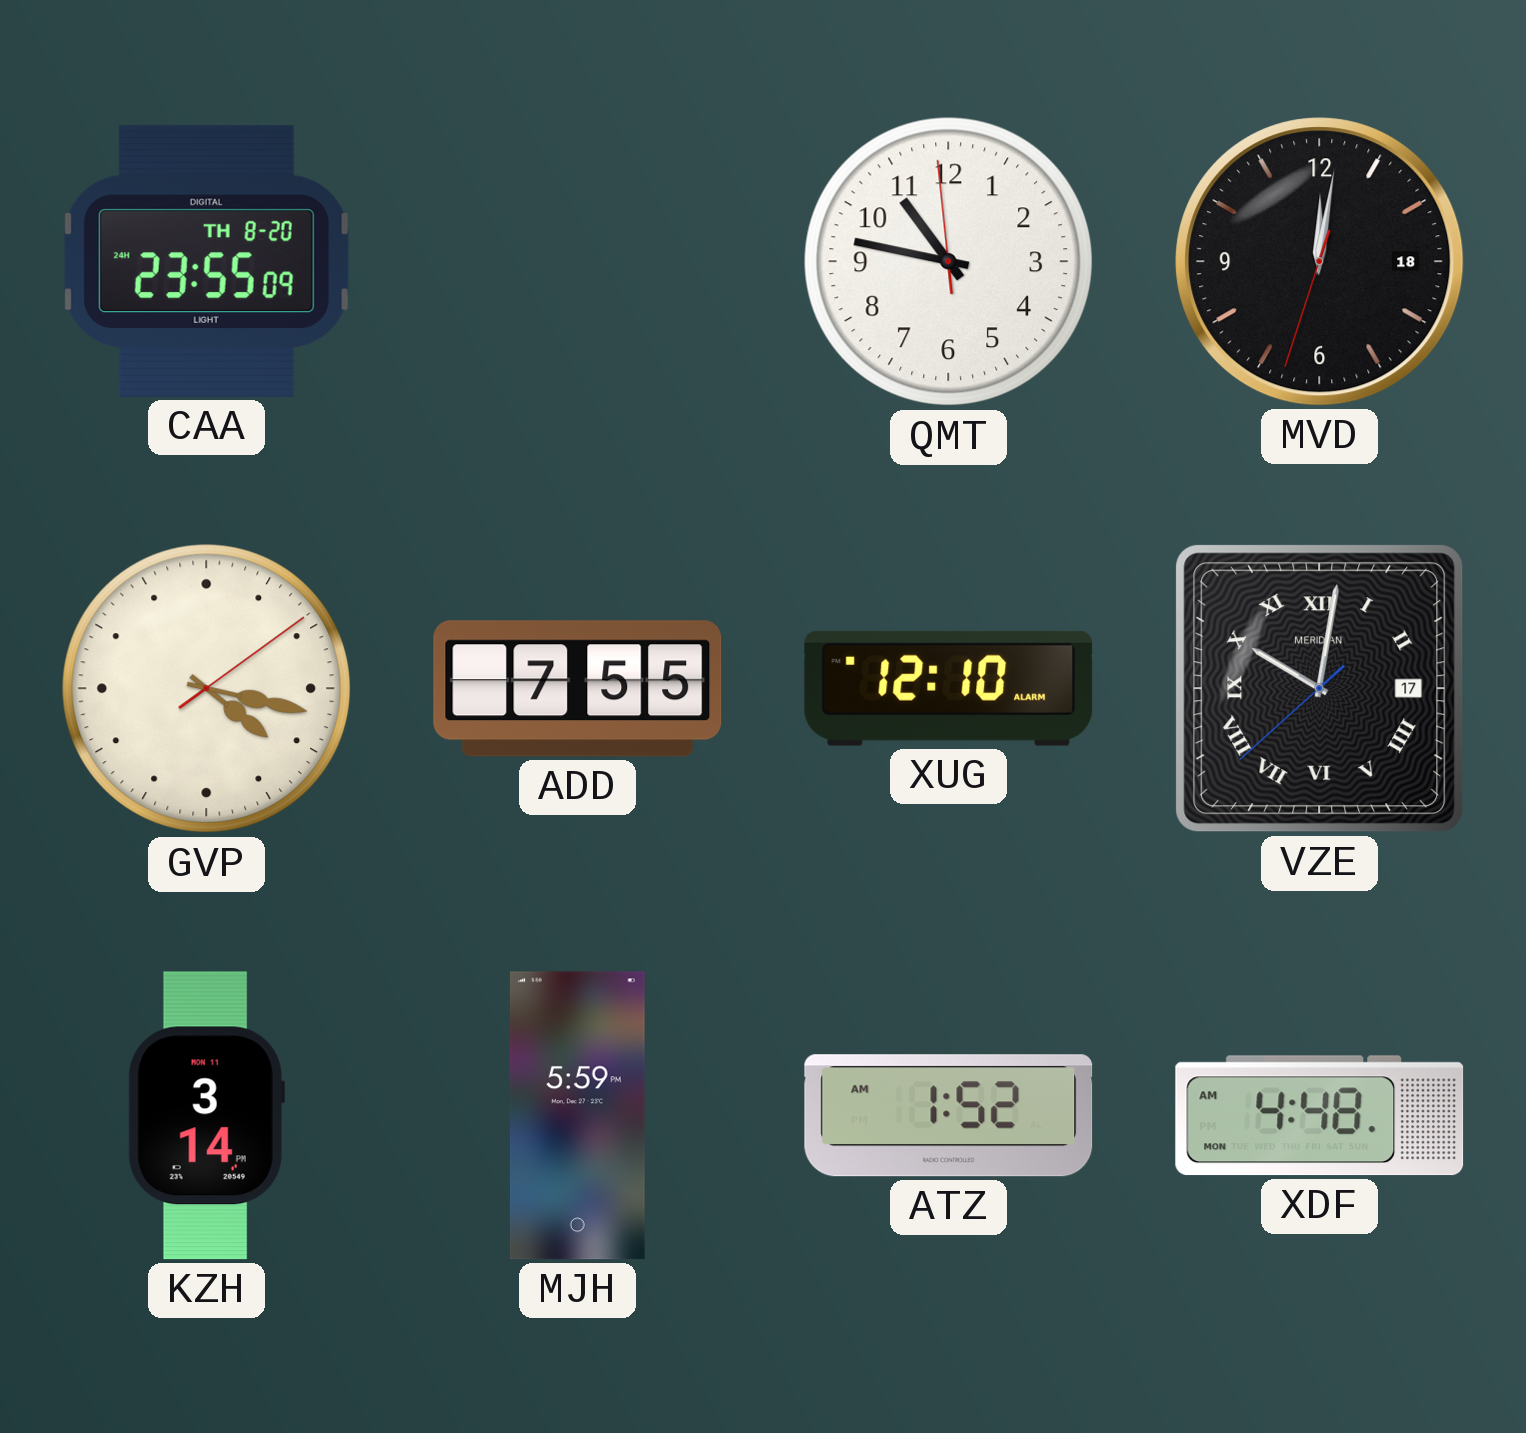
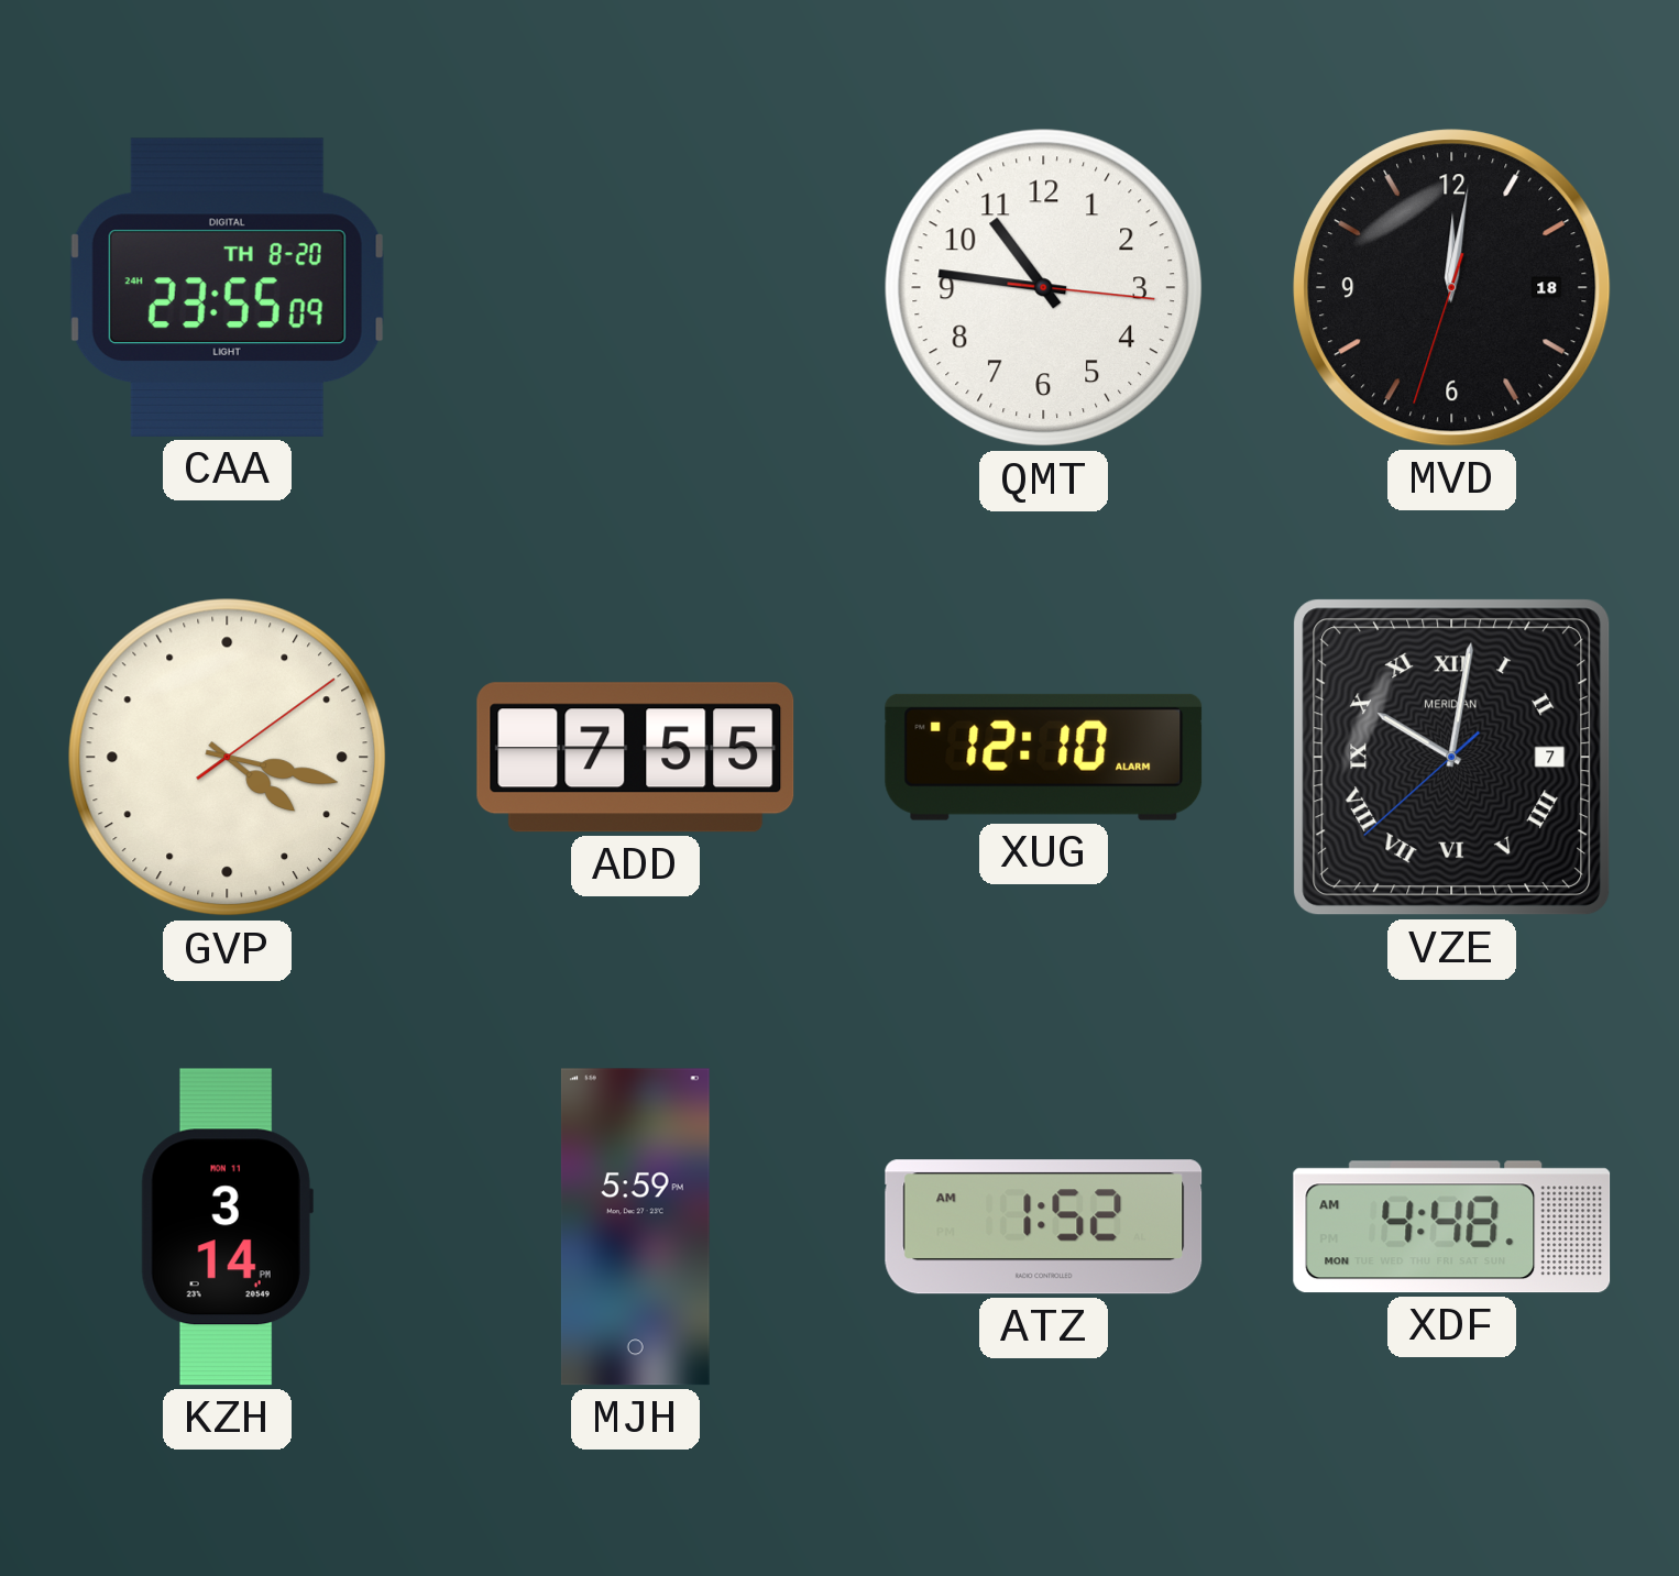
QMT: 10:46:59 -> 10:46:16
VZE date: 17 -> 7
